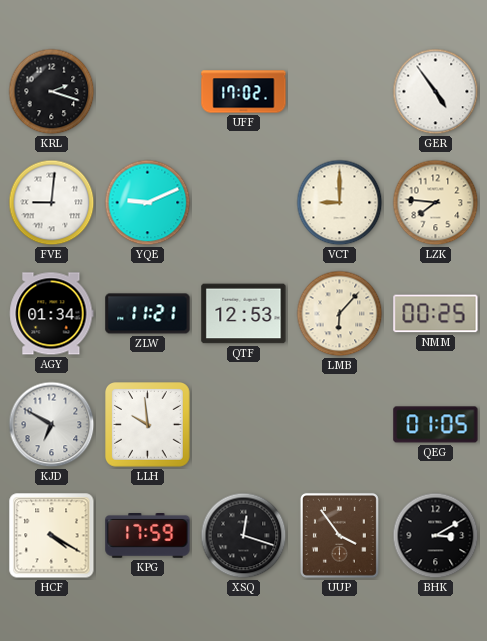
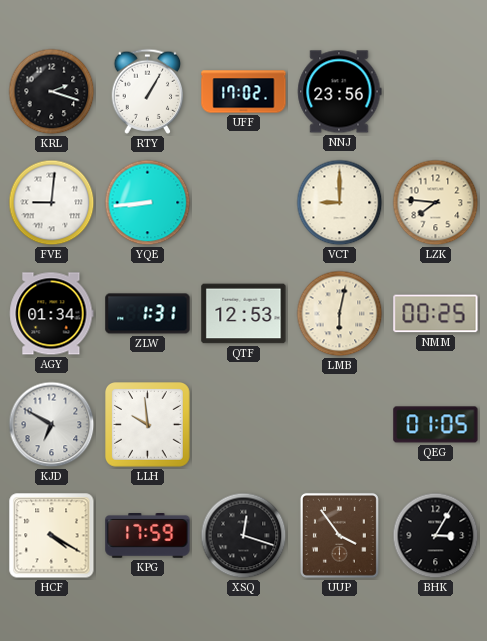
RTY: none -> 1:05
NNJ: none -> 23:56
GER: 4:54 -> none
YQE: 9:11 -> 8:44
ZLW: 11:21 -> 1:31
LMB: 6:07 -> 6:02
BHK: 3:10 -> 3:05
